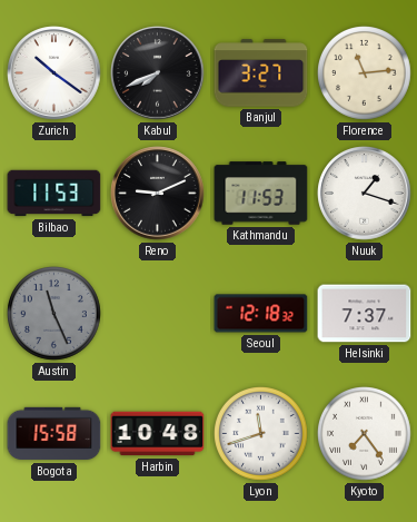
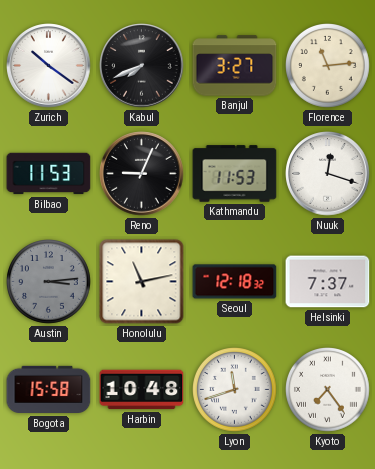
Reno: 9:11 -> 9:04
Nuuk: 1:18 -> 12:18
Austin: 11:26 -> 3:14
Honolulu: none -> 11:13
